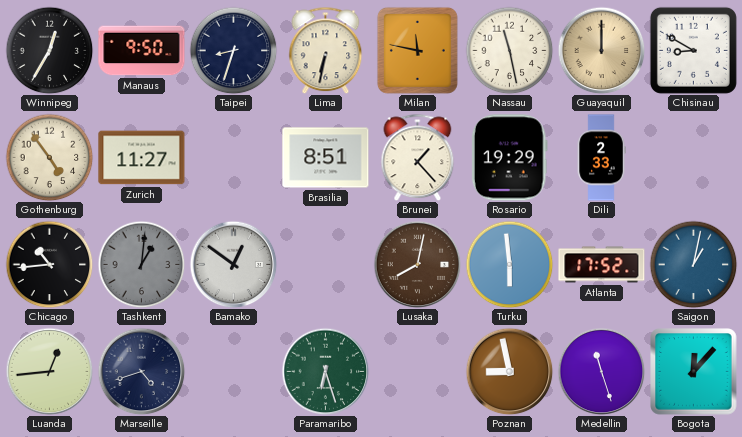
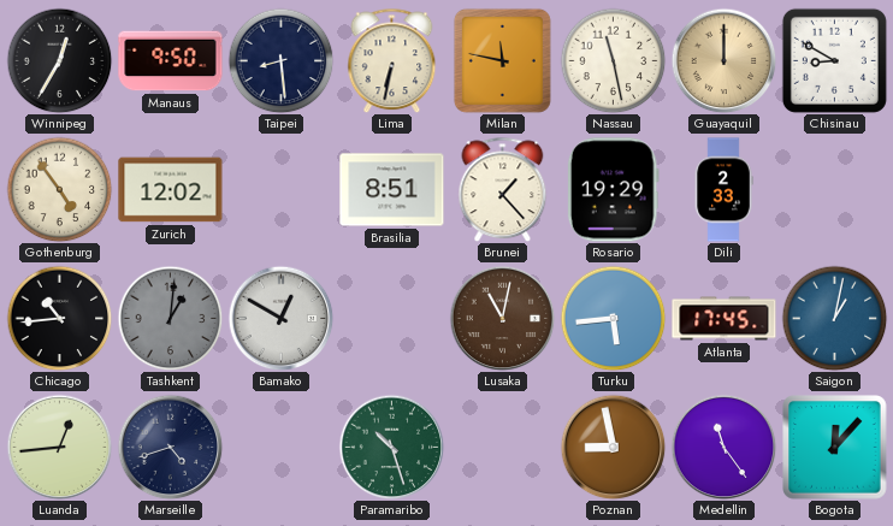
Taipei: 8:33 -> 8:29
Zurich: 11:27 -> 12:02
Bamako: 12:51 -> 12:50
Lusaka: 8:02 -> 11:02
Turku: 5:59 -> 5:44
Atlanta: 17:52 -> 17:45
Paramaribo: 6:27 -> 10:27
Medellin: 11:27 -> 11:24
